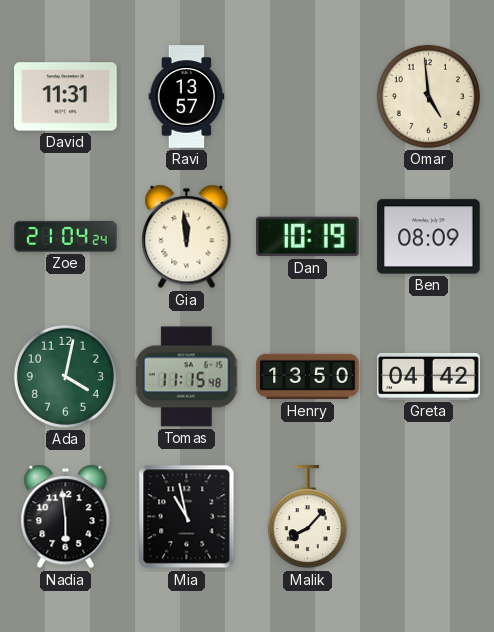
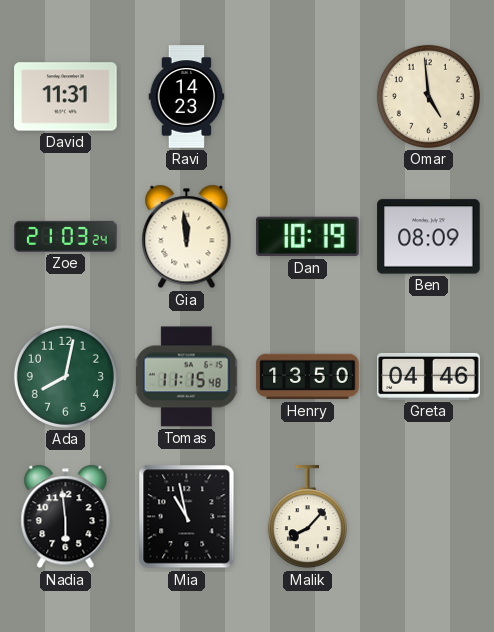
Ravi: 13:57 -> 14:23
Zoe: 21:04 -> 21:03
Ada: 4:02 -> 8:02
Greta: 04:42 -> 04:46
